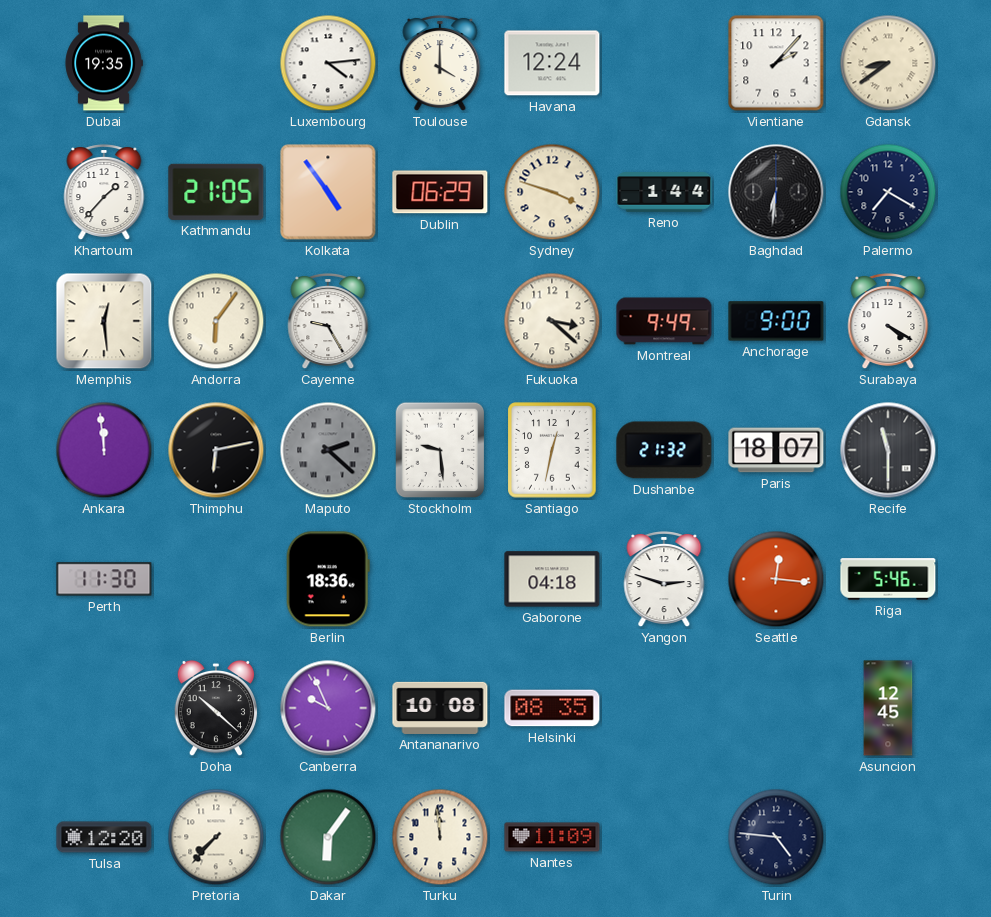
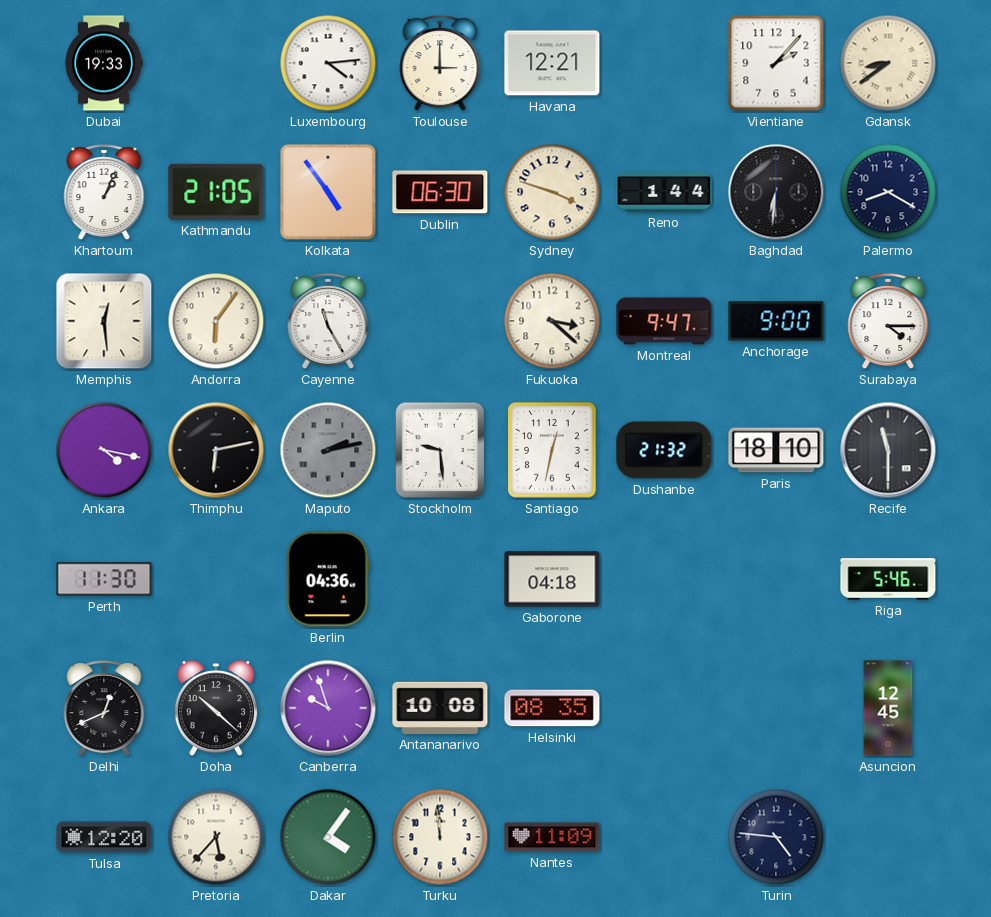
Dubai: 19:35 -> 19:33
Toulouse: 4:00 -> 3:00
Havana: 12:24 -> 12:21
Khartoum: 1:37 -> 1:04
Dublin: 06:29 -> 06:30
Palermo: 7:20 -> 8:20
Cayenne: 9:25 -> 11:25
Montreal: 9:49 -> 9:47
Surabaya: 4:20 -> 4:15
Ankara: 11:59 -> 4:17
Maputo: 2:22 -> 2:13
Paris: 18:07 -> 18:10
Berlin: 18:36 -> 04:36
Yangon: 2:48 -> none
Seattle: 12:16 -> none
Delhi: none -> 12:41
Canberra: 9:56 -> 9:57
Pretoria: 7:37 -> 5:37
Dakar: 6:06 -> 4:06
